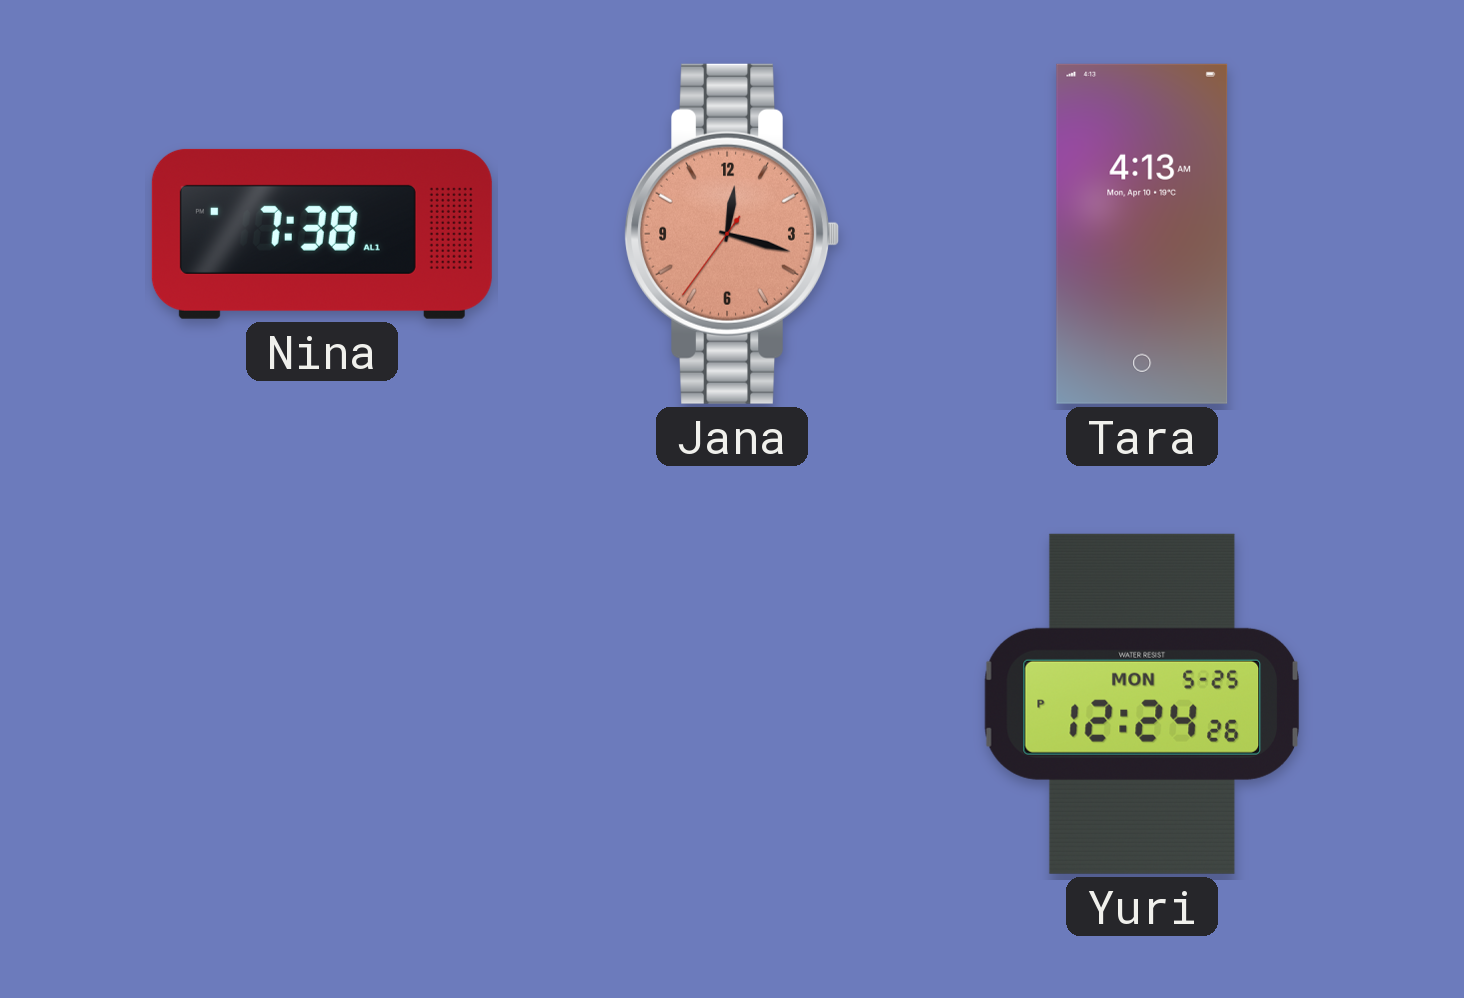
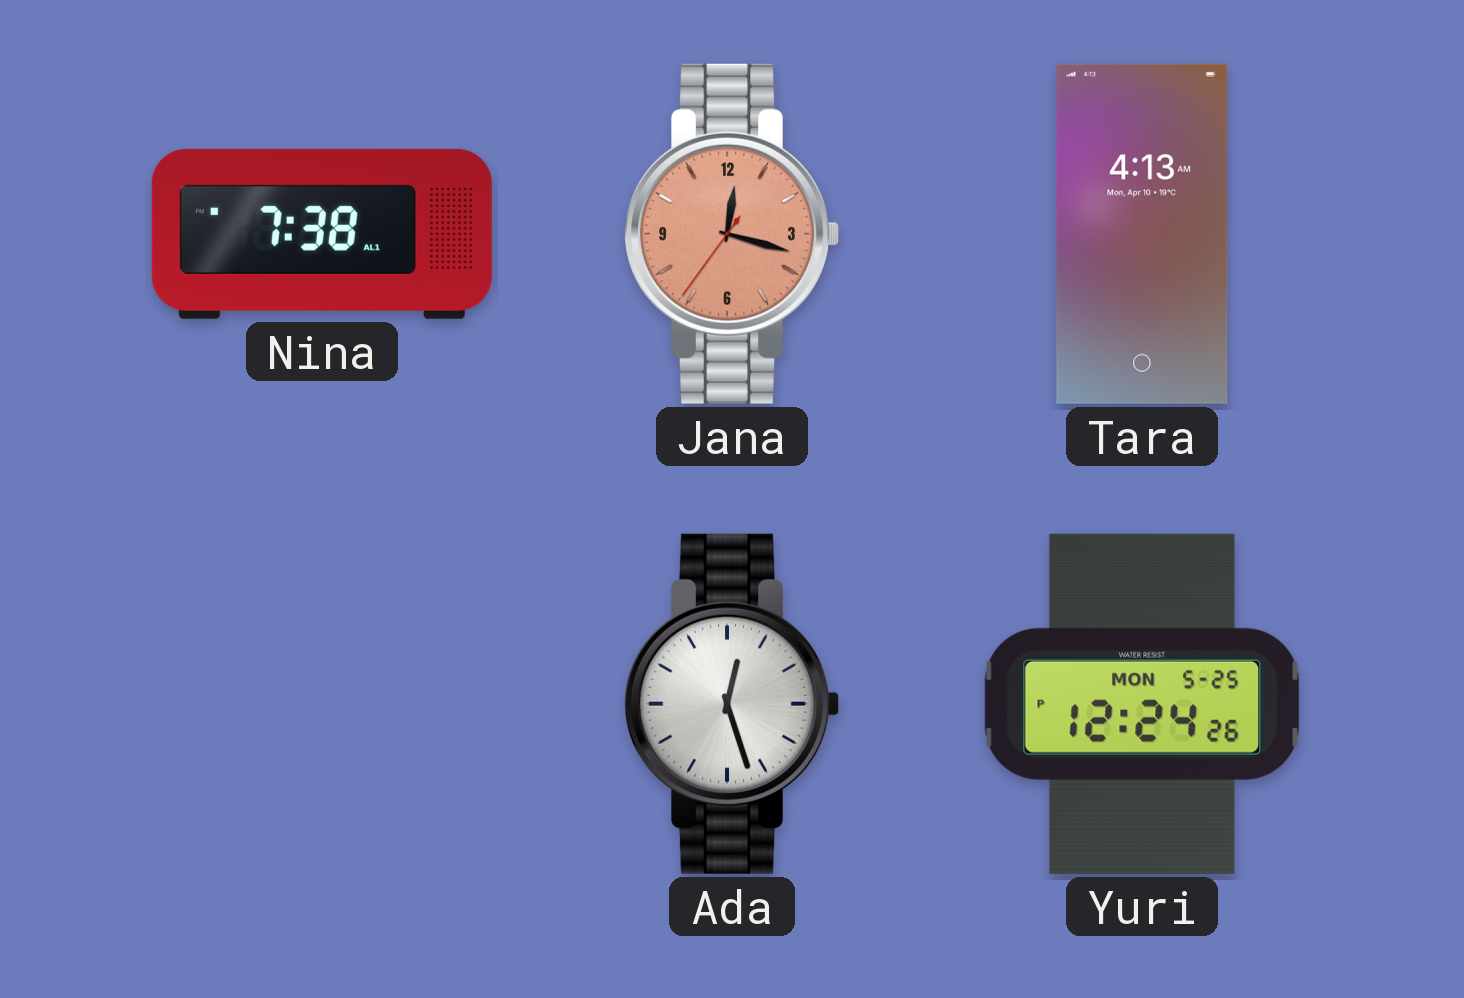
Ada: none -> 12:27
